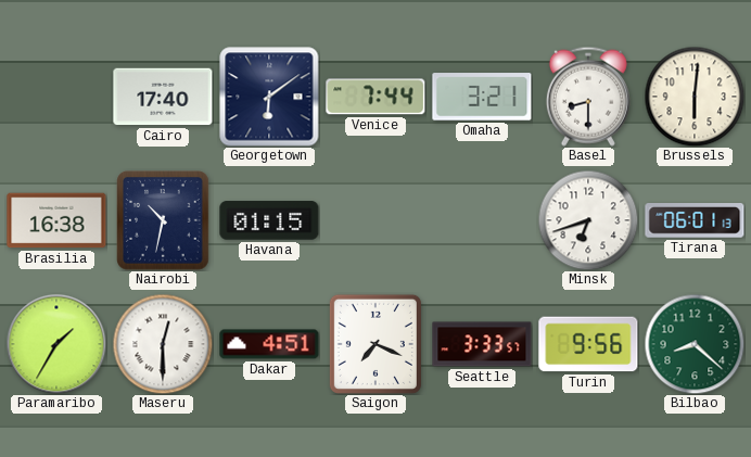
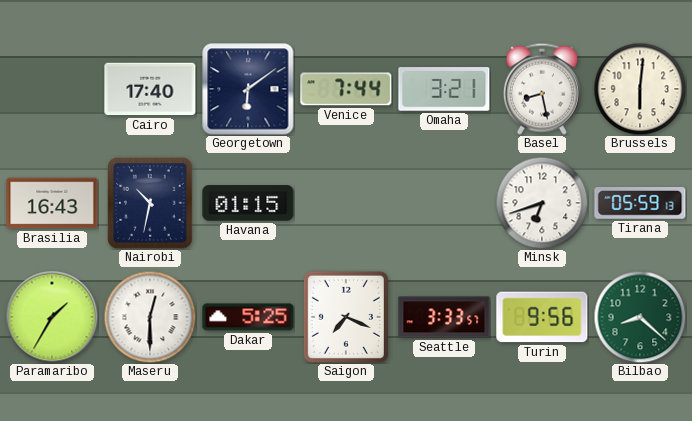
Basel: 8:30 -> 8:28
Brasilia: 16:38 -> 16:43
Tirana: 06:01 -> 05:59
Dakar: 4:51 -> 5:25
